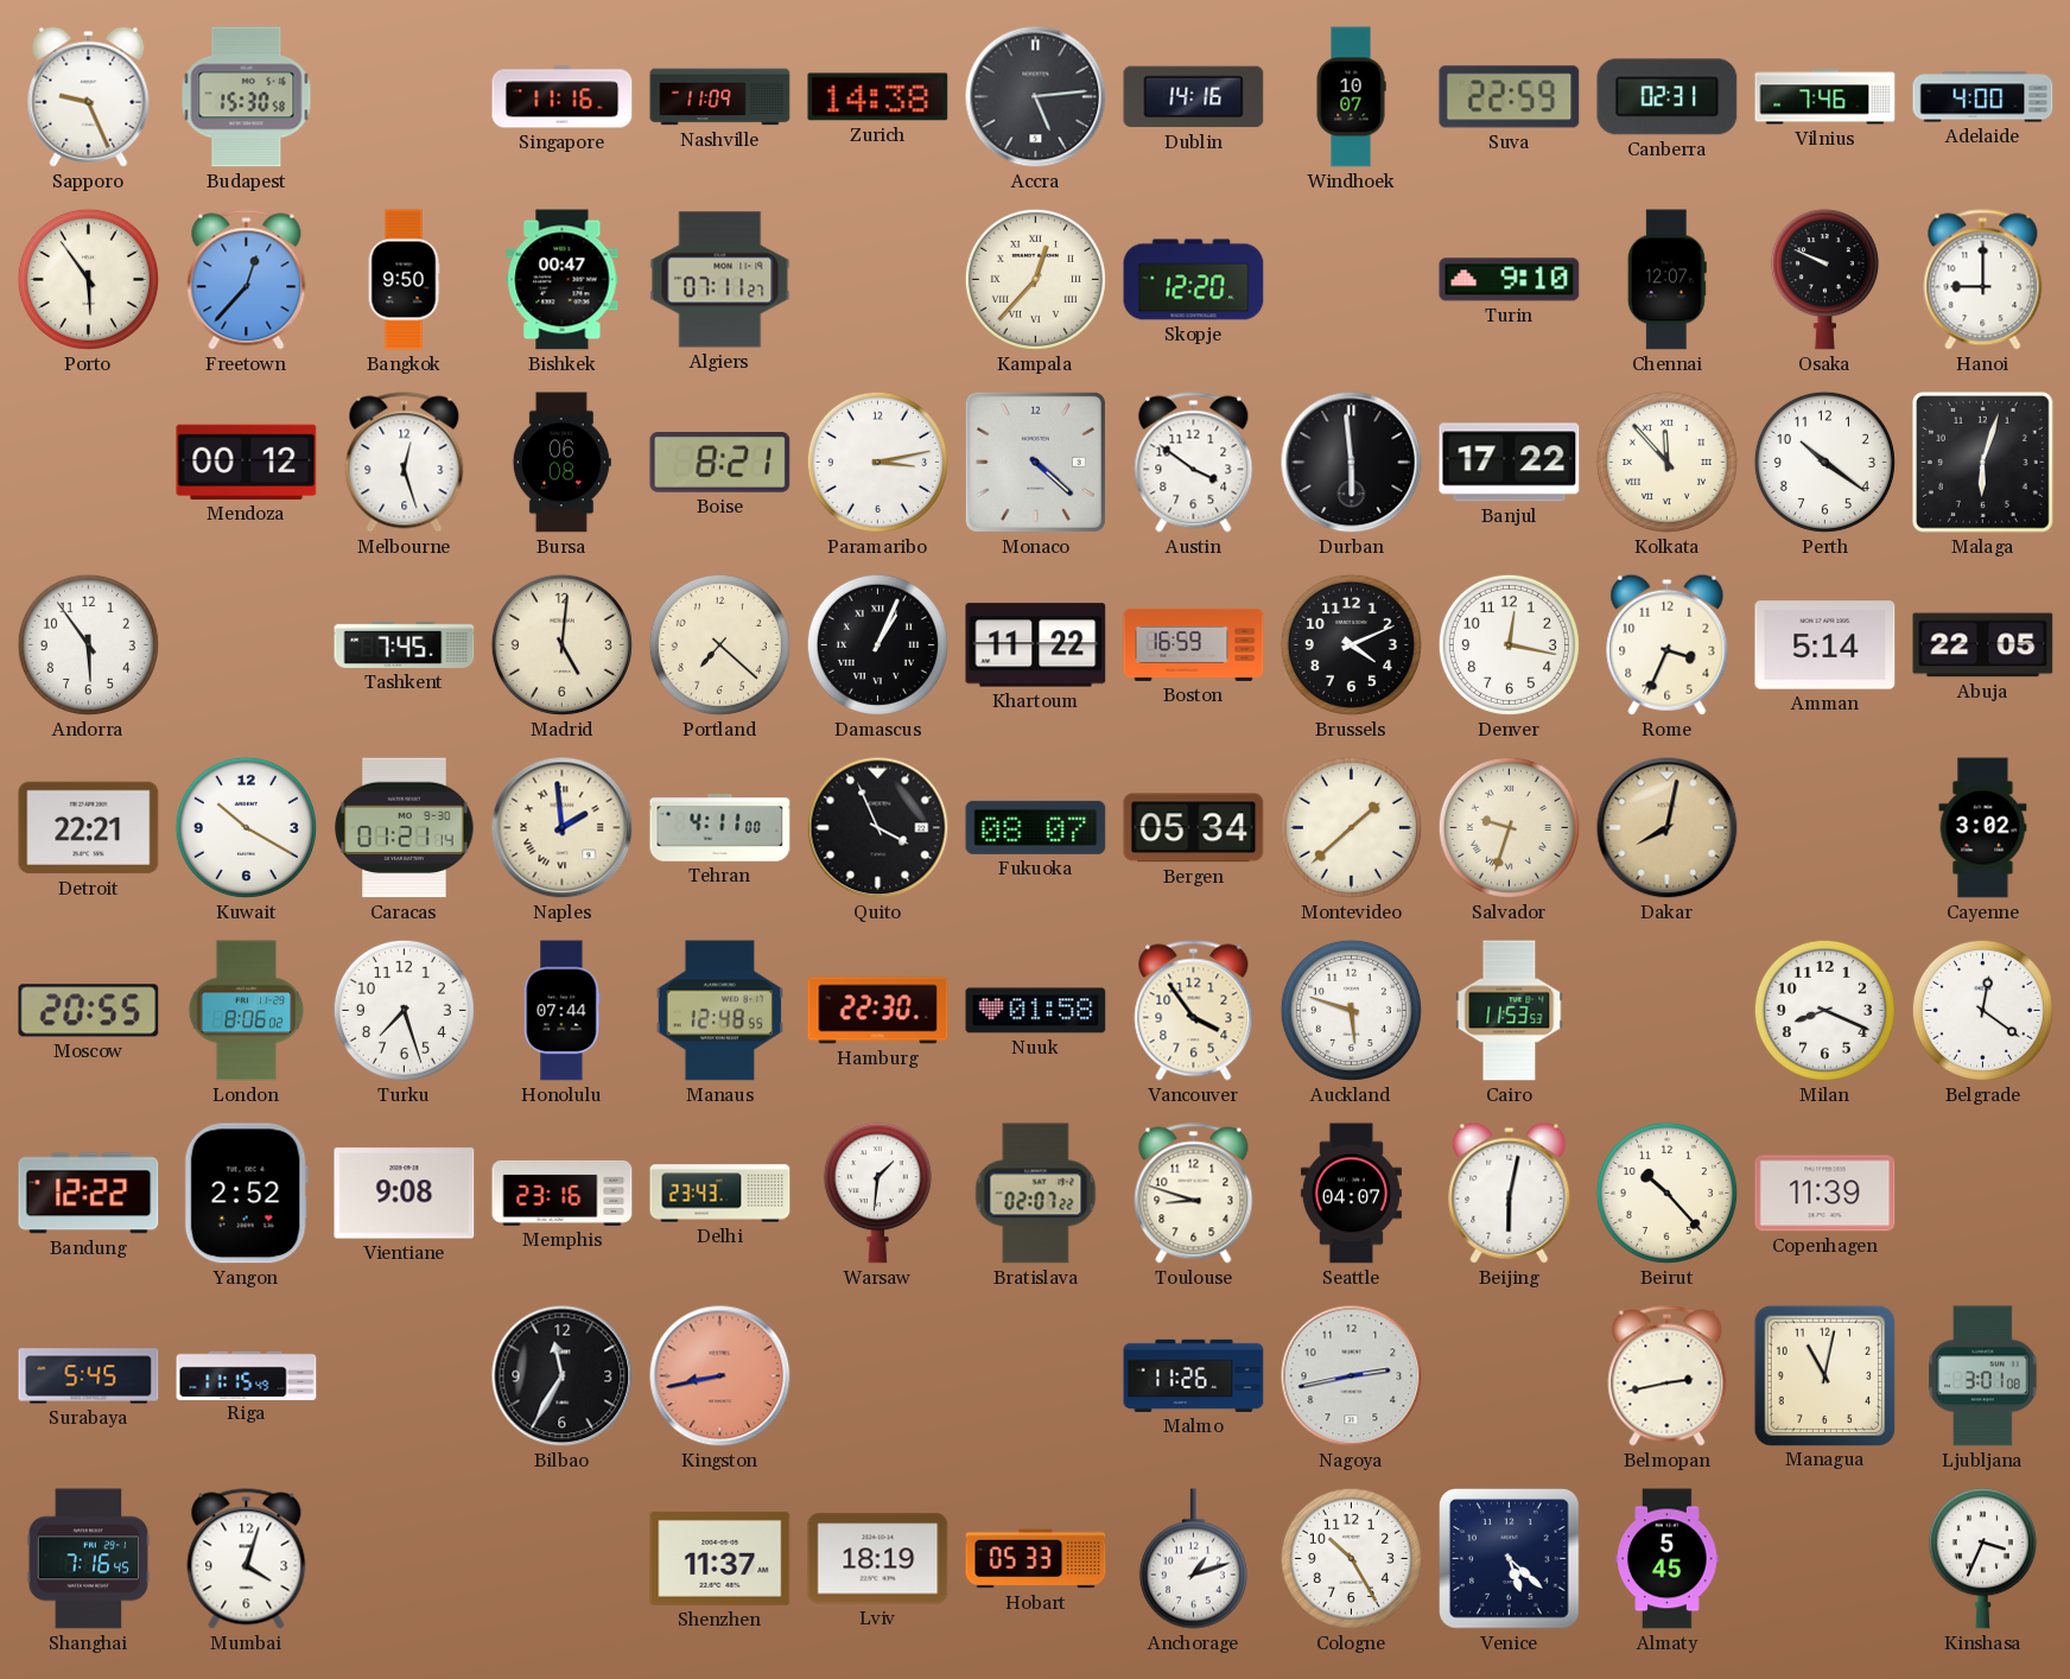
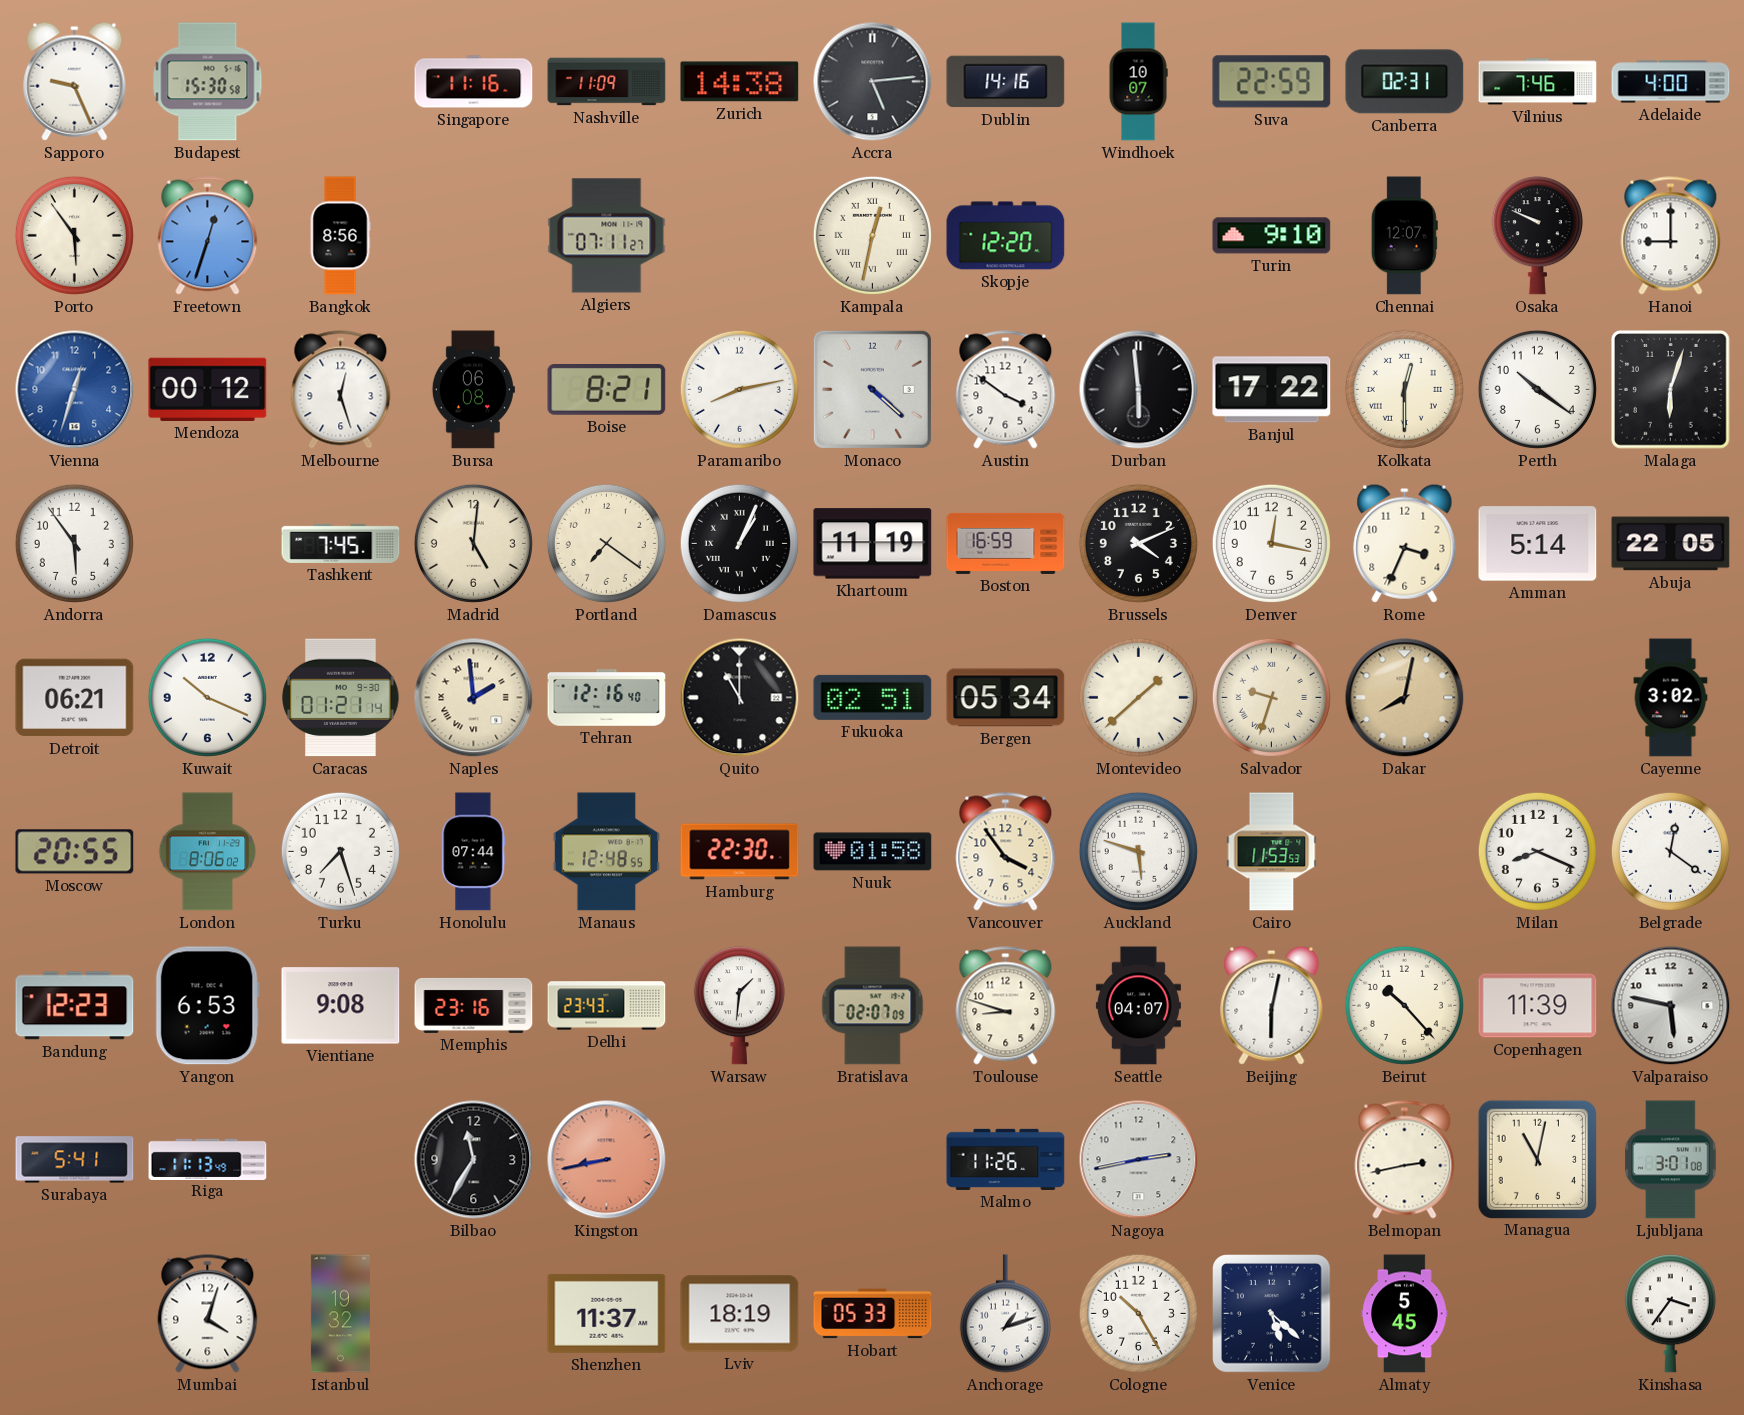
Freetown: 12:37 -> 12:33
Bangkok: 9:50 -> 8:56
Bishkek: 00:47 -> none
Kampala: 12:37 -> 12:32
Vienna: none -> 12:33
Paramaribo: 3:13 -> 8:13
Kolkata: 11:53 -> 12:30
Portland: 7:22 -> 7:21
Khartoum: 11:22 -> 11:19
Detroit: 22:21 -> 06:21
Kuwait: 10:20 -> 10:19
Tehran: 4:11 -> 12:16
Quito: 3:56 -> 11:00
Fukuoka: 08:07 -> 02:51
Bandung: 12:22 -> 12:23
Yangon: 2:52 -> 6:53
Bratislava: 02:07:22 -> 02:07:09
Valparaiso: none -> 5:47
Surabaya: 5:45 -> 5:41
Riga: 11:15 -> 11:13
Shanghai: 7:16 -> none
Istanbul: none -> 19:32
Kinshasa: 3:34 -> 3:36
